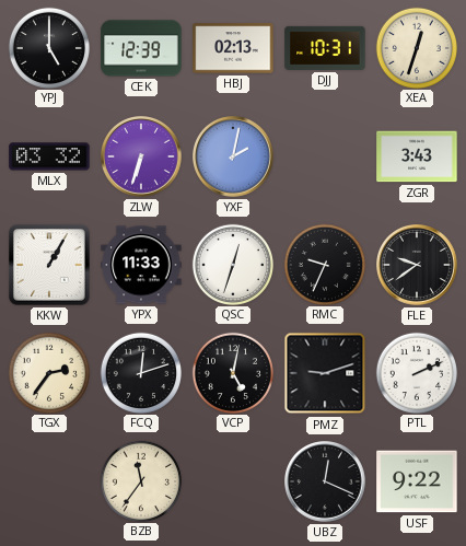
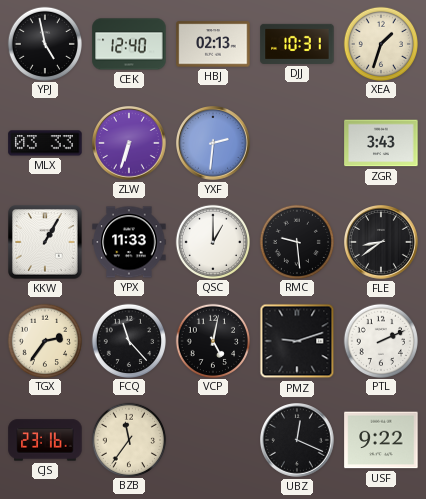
YPJ: 5:00 -> 4:58
CEK: 12:39 -> 12:40
XEA: 12:33 -> 1:33
MLX: 03:32 -> 03:33
YXF: 2:02 -> 2:31
QSC: 12:33 -> 1:00
RMC: 9:34 -> 9:29
FLE: 9:39 -> 8:39
FCQ: 12:12 -> 11:23
CJS: none -> 23:16
